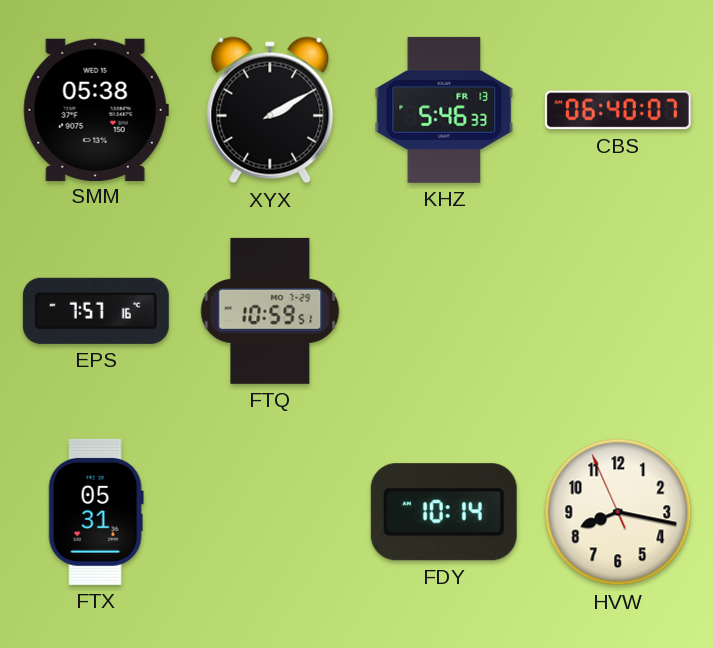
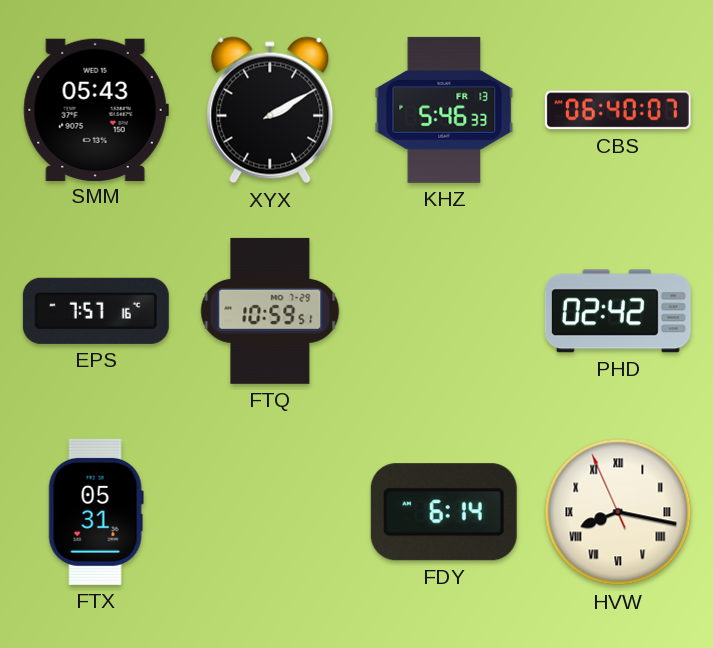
SMM: 05:38 -> 05:43
PHD: none -> 02:42
FDY: 10:14 -> 6:14
HVW numerals: Arabic -> Roman
